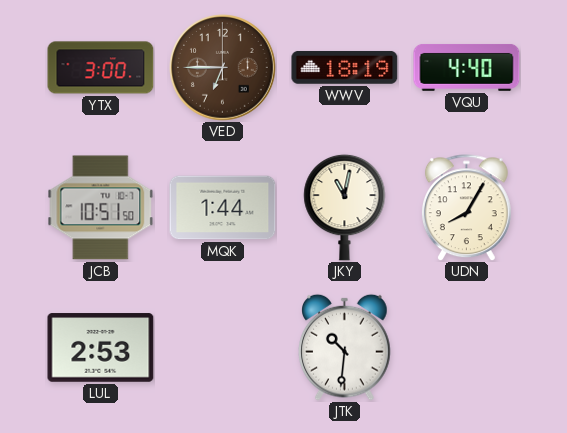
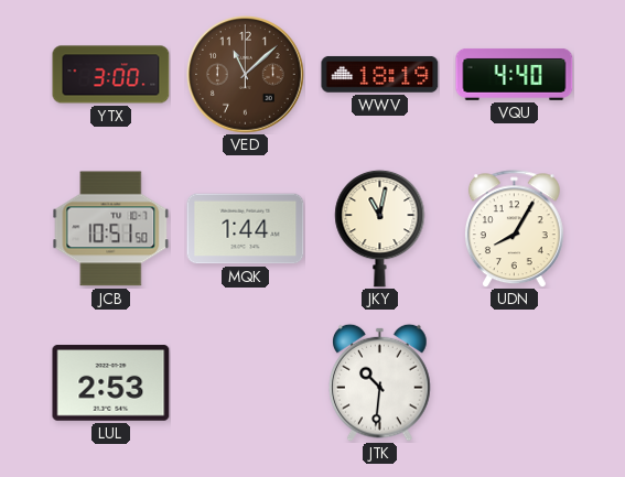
VED: 6:45 -> 11:08
